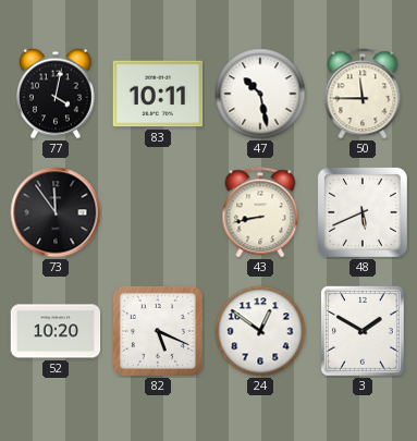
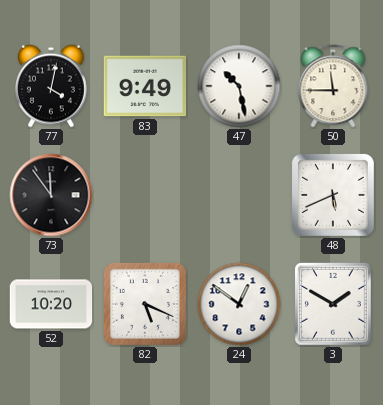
83: 10:11 -> 9:49
43: 8:43 -> none
